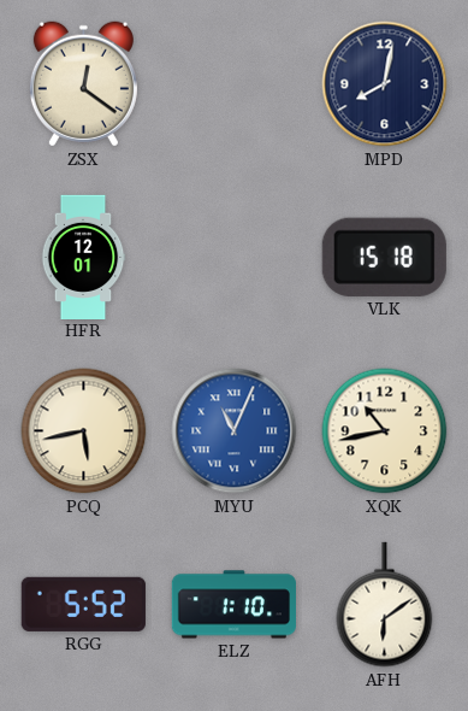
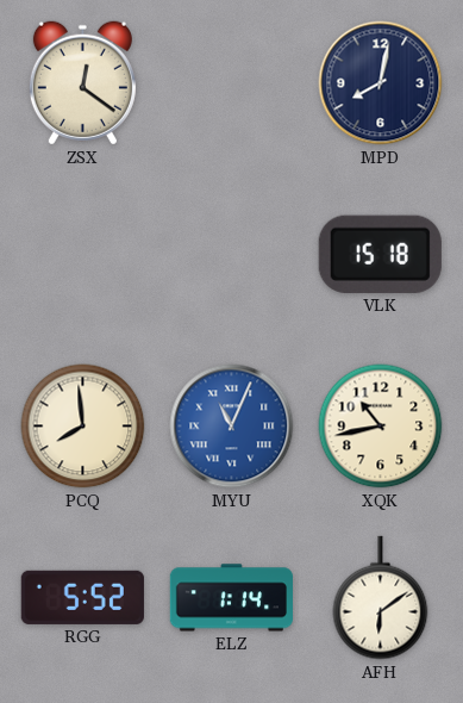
HFR: 12:01 -> none
PCQ: 5:43 -> 7:59
ELZ: 1:10 -> 1:14
